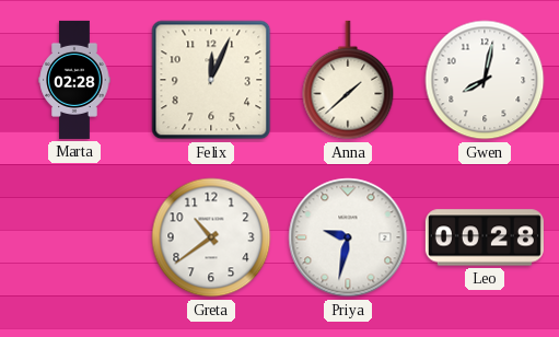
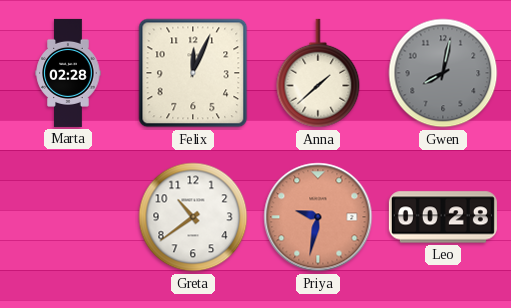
Gwen dial: white -> grey
Priya dial: white -> salmon
